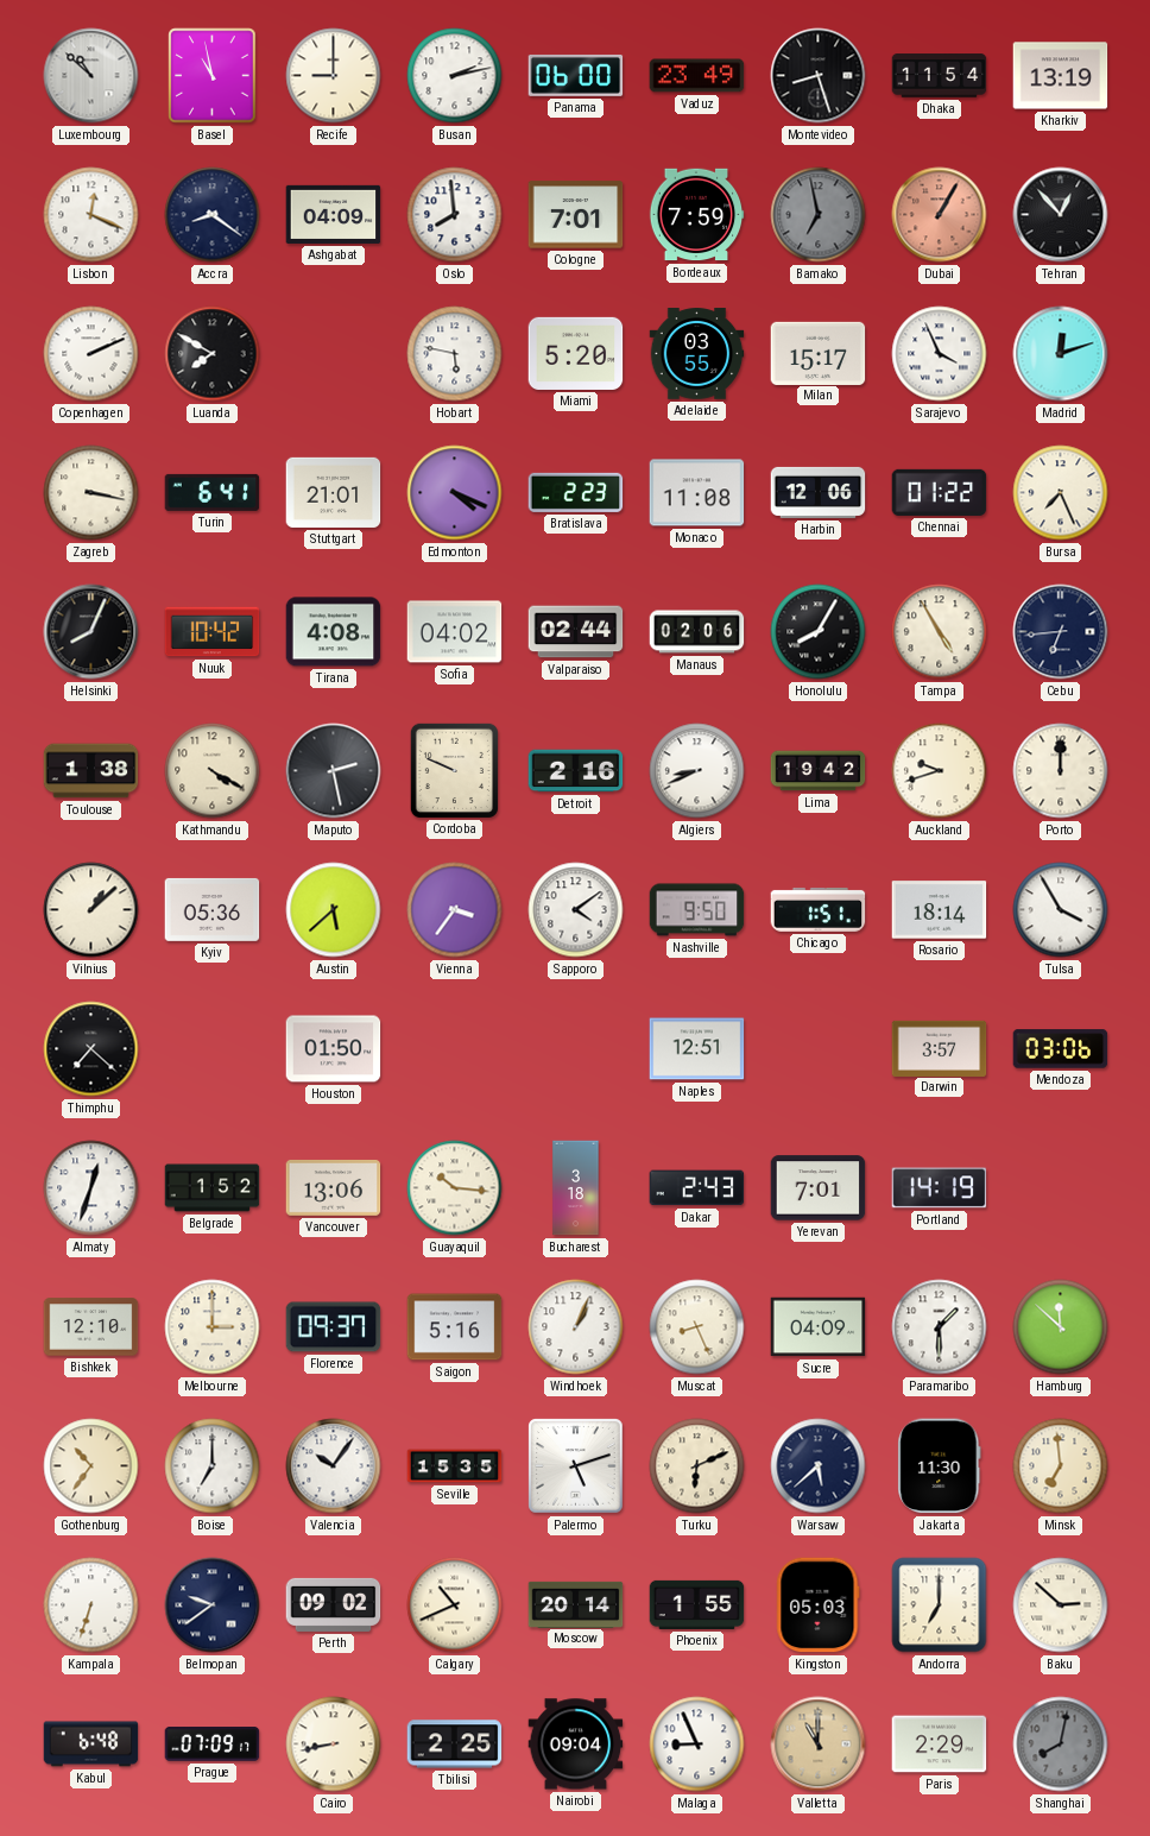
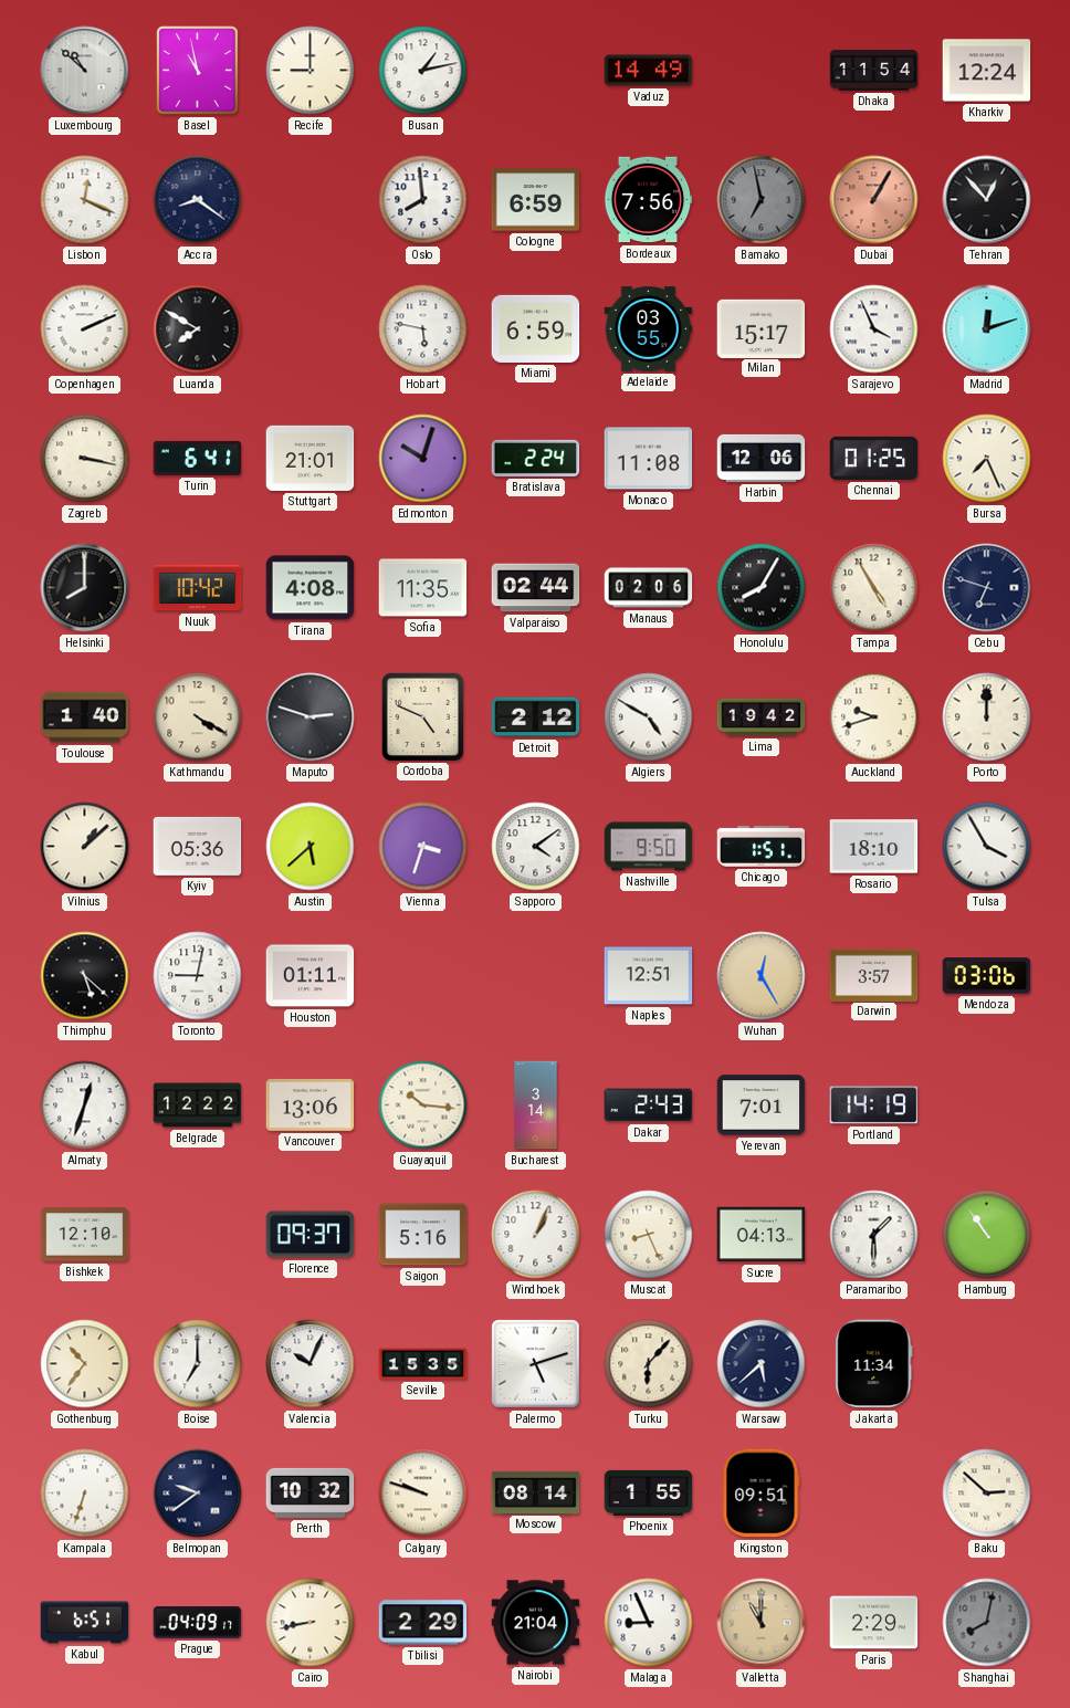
Busan: 2:13 -> 1:13
Panama: 06:00 -> none
Vaduz: 23:49 -> 14:49
Montevideo: 8:27 -> none
Kharkiv: 13:19 -> 12:24
Ashgabat: 04:09 -> none
Cologne: 7:01 -> 6:59
Bordeaux: 7:59 -> 7:56
Miami: 5:20 -> 6:59
Edmonton: 4:19 -> 10:03
Bratislava: 2:23 -> 2:24
Chennai: 01:22 -> 01:25
Helsinki: 8:04 -> 8:00
Sofia: 04:02 -> 11:35
Cebu: 6:44 -> 6:48
Toulouse: 1:38 -> 1:40
Maputo: 2:28 -> 2:48
Cordoba: 9:49 -> 4:49
Detroit: 2:16 -> 2:12
Algiers: 8:41 -> 4:50
Vienna: 3:36 -> 3:33
Rosario: 18:14 -> 18:10
Thimphu: 7:22 -> 5:22
Toronto: none -> 9:02
Houston: 01:50 -> 01:11
Wuhan: none -> 12:25
Belgrade: 1:52 -> 12:22
Bucharest: 3:18 -> 3:14
Melbourne: 3:00 -> none
Sucre: 04:09 -> 04:13
Hamburg: 11:52 -> 10:54
Valencia: 10:06 -> 10:04
Turku: 6:11 -> 6:07
Jakarta: 11:30 -> 11:34
Minsk: 6:59 -> none
Perth: 09:02 -> 10:32
Calgary: 10:41 -> 9:48
Moscow: 20:14 -> 08:14
Kingston: 05:03 -> 09:51
Andorra: 7:00 -> none
Kabul: 6:48 -> 6:51
Prague: 07:09 -> 04:09
Tbilisi: 2:25 -> 2:29
Nairobi: 09:04 -> 21:04
